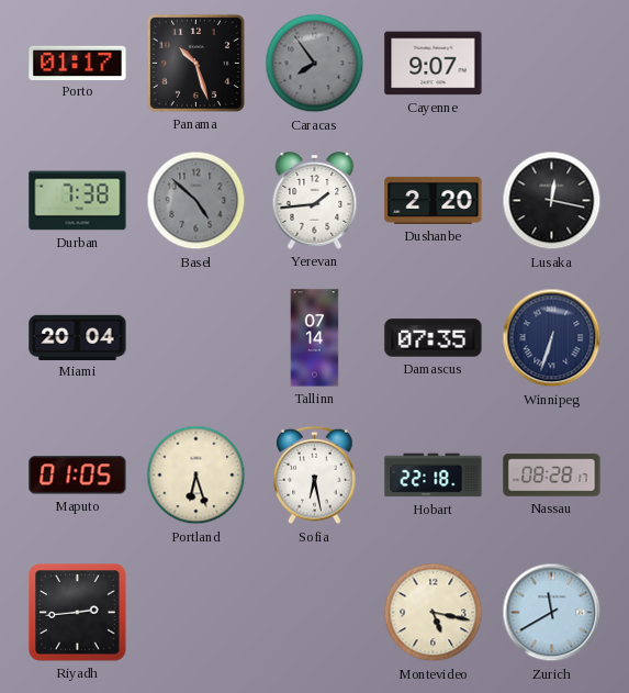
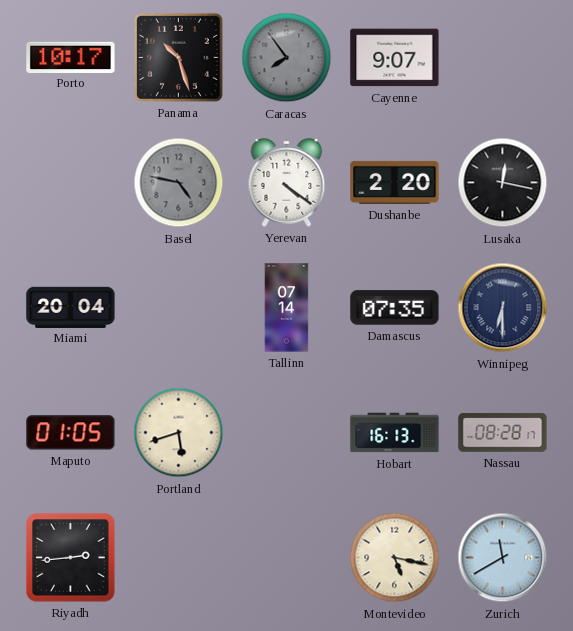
Porto: 01:17 -> 10:17
Durban: 7:38 -> none
Basel: 4:52 -> 4:47
Yerevan: 1:44 -> 4:21
Winnipeg: 6:33 -> 6:30
Portland: 6:27 -> 5:42
Sofia: 6:28 -> none
Hobart: 22:18 -> 16:13
